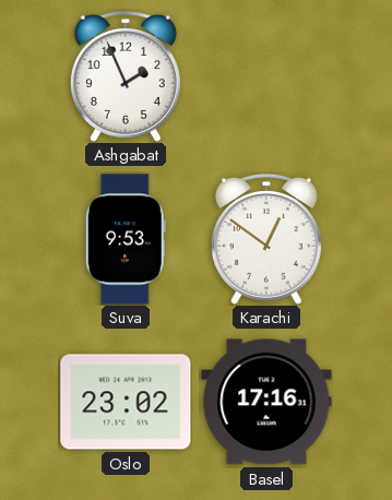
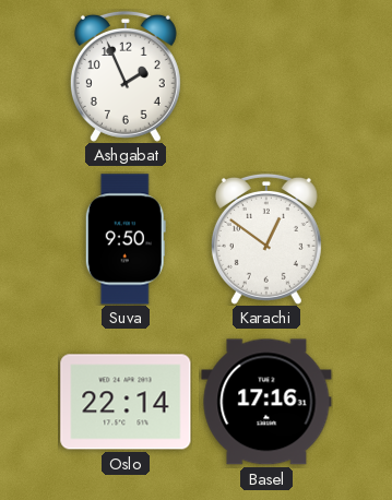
Suva: 9:53 -> 9:50
Oslo: 23:02 -> 22:14
